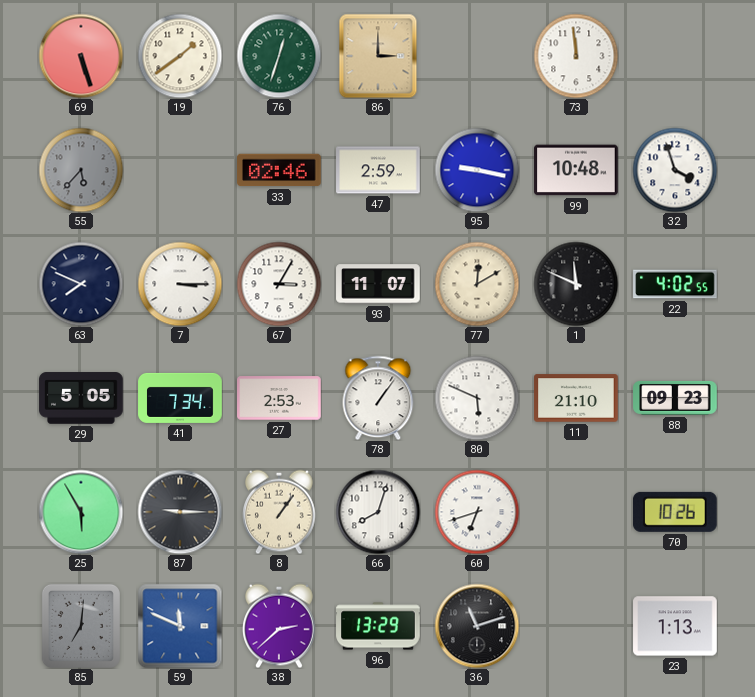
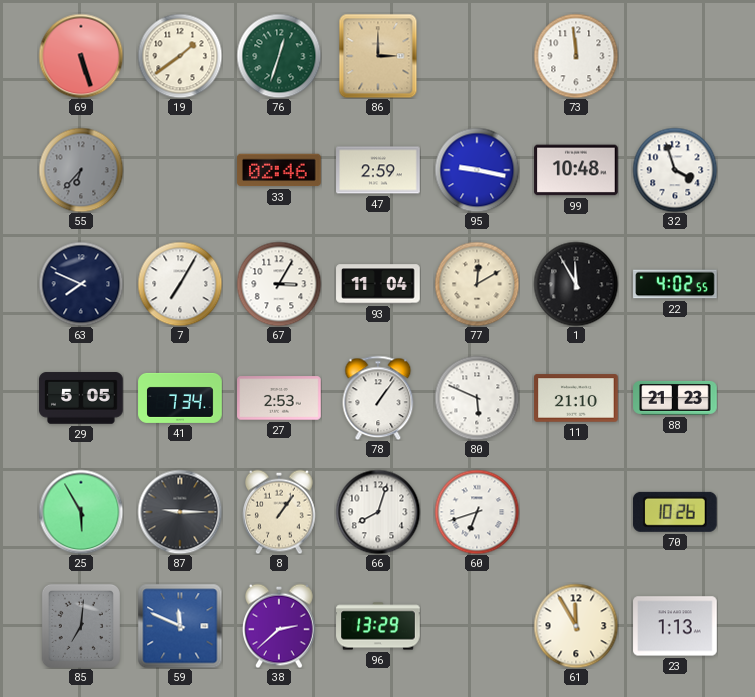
55: 5:37 -> 6:37
7: 3:15 -> 7:05
93: 11:07 -> 11:04
1: 11:49 -> 11:55
88: 09:23 -> 21:23
36: 11:12 -> none
61: none -> 11:55
